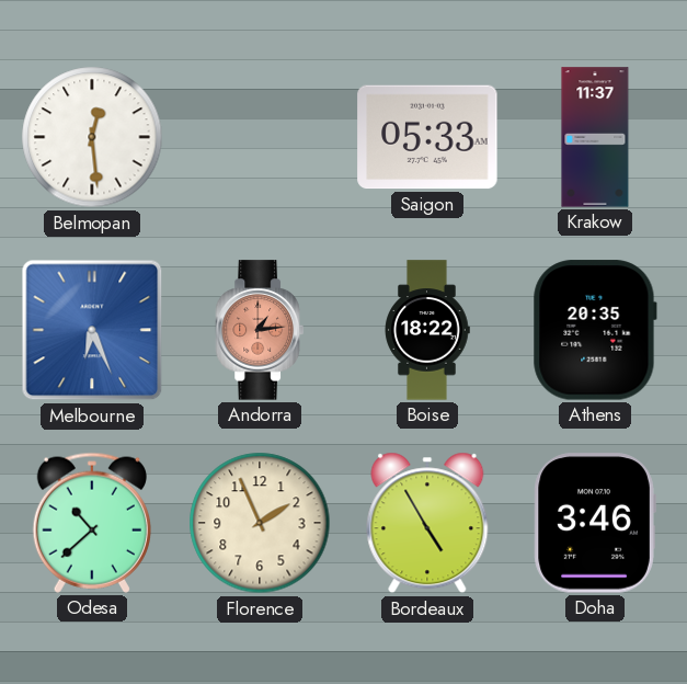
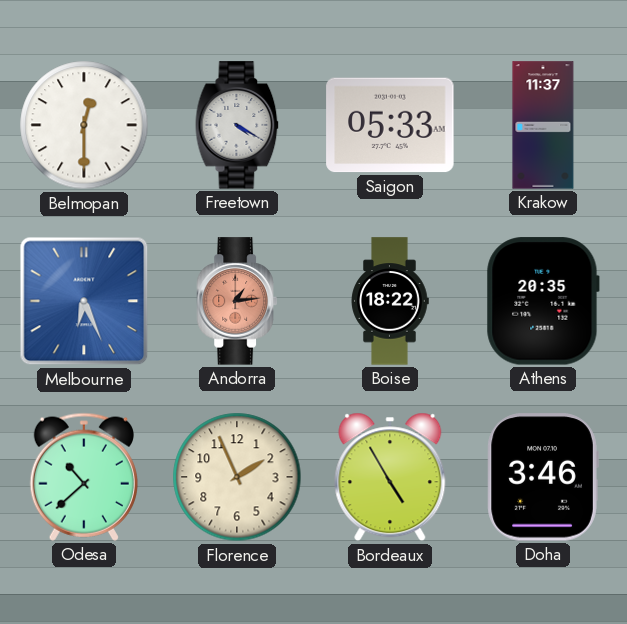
Belmopan: 12:29 -> 12:30
Freetown: none -> 4:20
